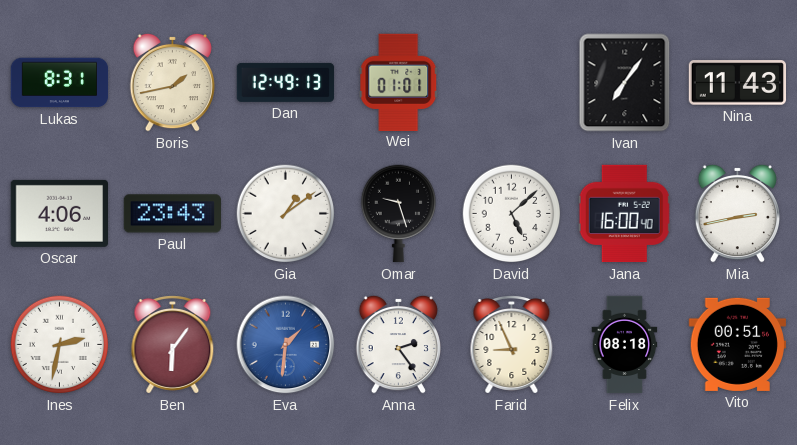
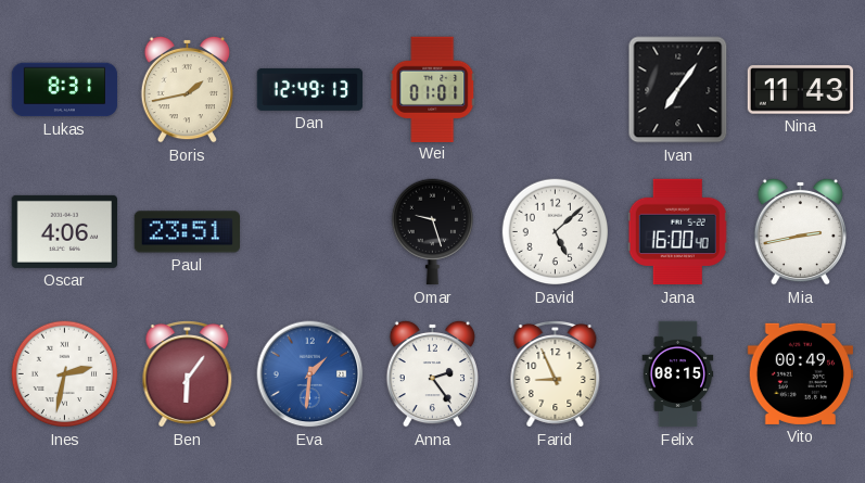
Paul: 23:43 -> 23:51
Gia: 1:09 -> none
Felix: 08:18 -> 08:15
Vito: 00:51 -> 00:49
